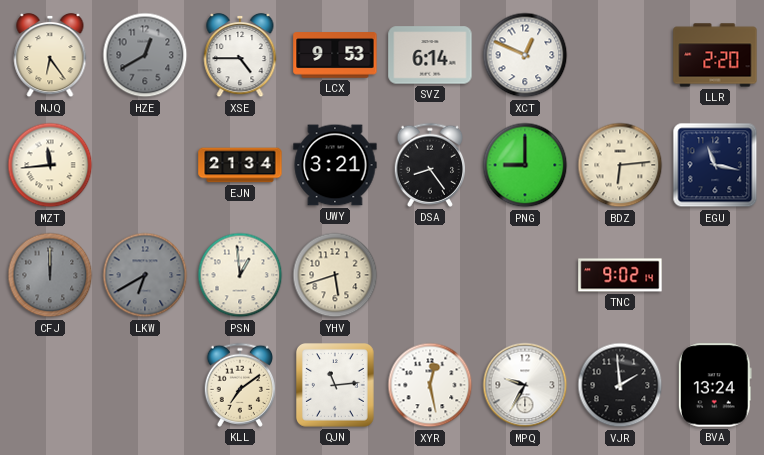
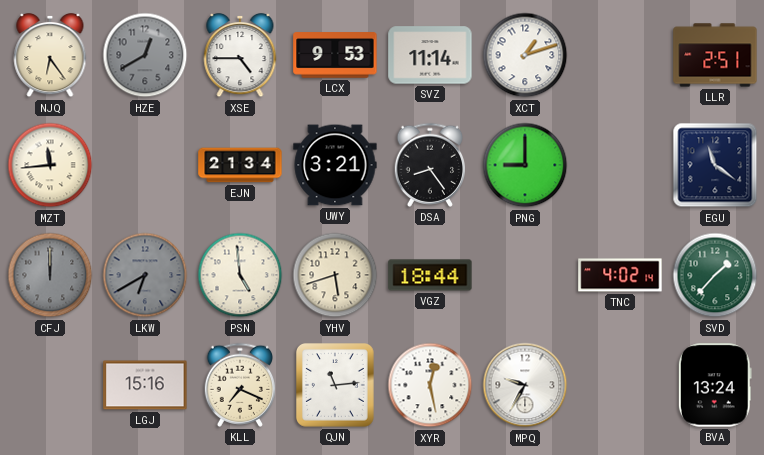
SVZ: 6:14 -> 11:14
XCT: 12:49 -> 1:12
LLR: 2:20 -> 2:51
BDZ: 6:14 -> none
EGU: 11:17 -> 11:21
PSN: 12:59 -> 4:59
VGZ: none -> 18:44
TNC: 9:02 -> 4:02
SVD: none -> 1:37
LGJ: none -> 15:16
KLL: 7:09 -> 7:19
VJR: 1:59 -> none
